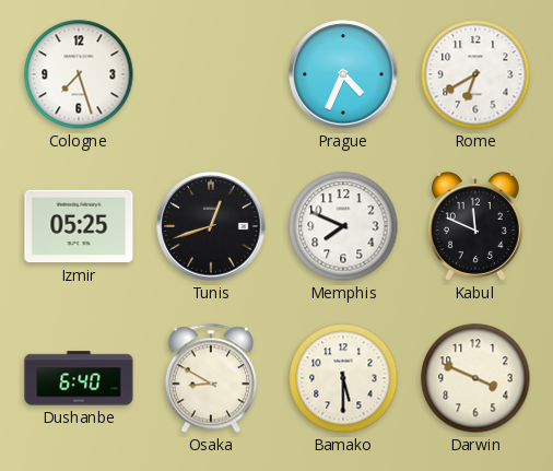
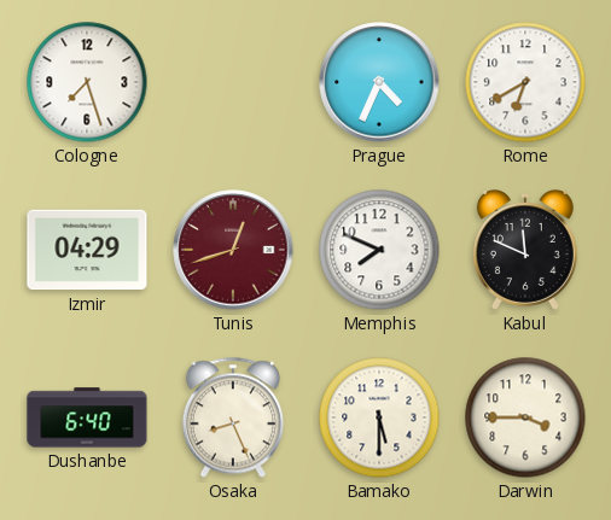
Izmir: 05:25 -> 04:29
Tunis dial: black -> burgundy
Osaka: 8:50 -> 8:26
Darwin: 3:49 -> 3:45
